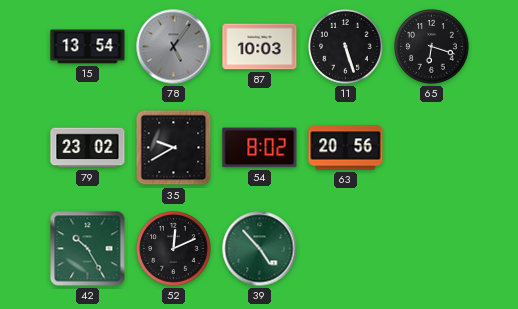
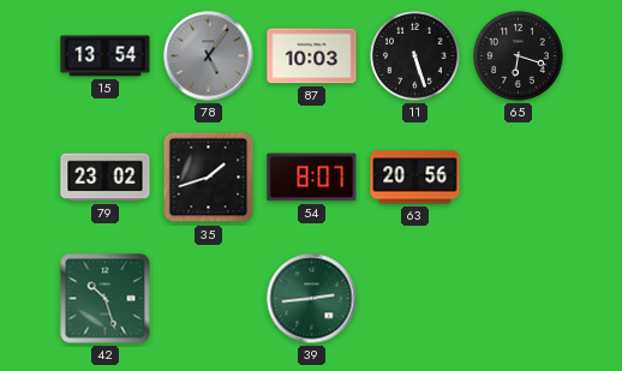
35: 9:40 -> 1:42
54: 8:02 -> 8:07
42: 10:25 -> 10:27
52: 12:11 -> none
39: 4:53 -> 2:44
